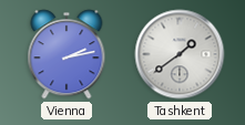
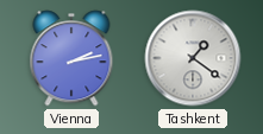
Tashkent: 1:39 -> 1:21
